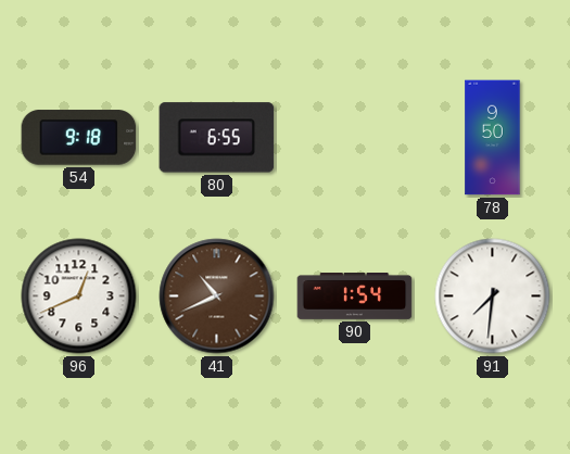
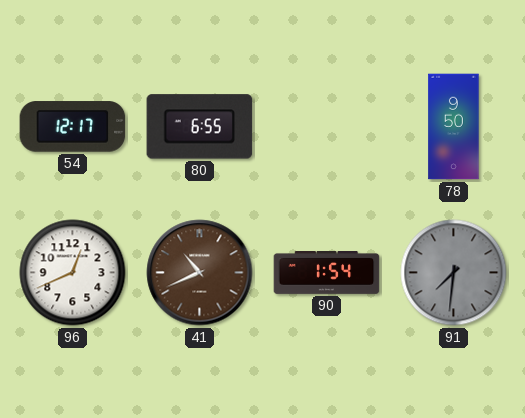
54: 9:18 -> 12:17
91 dial: white -> grey
